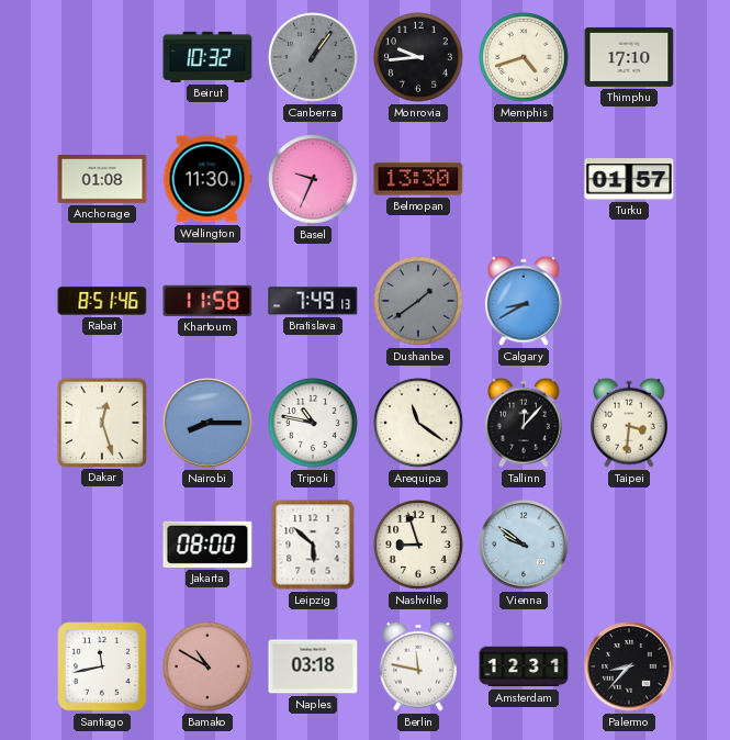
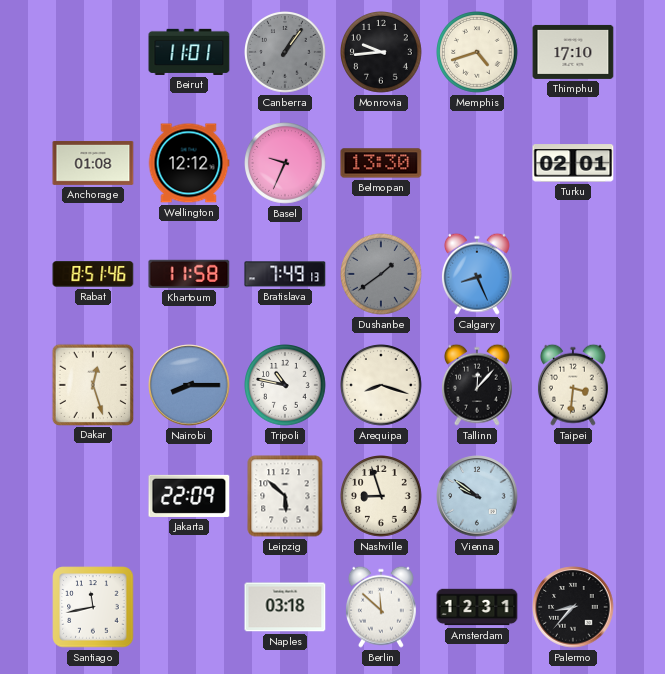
Beirut: 10:32 -> 11:01
Wellington: 11:30 -> 12:12
Turku: 01:57 -> 02:01
Calgary: 8:40 -> 8:26
Arequipa: 11:21 -> 8:18
Jakarta: 08:00 -> 22:09
Bamako: 10:50 -> none
Berlin: 11:47 -> 11:52
